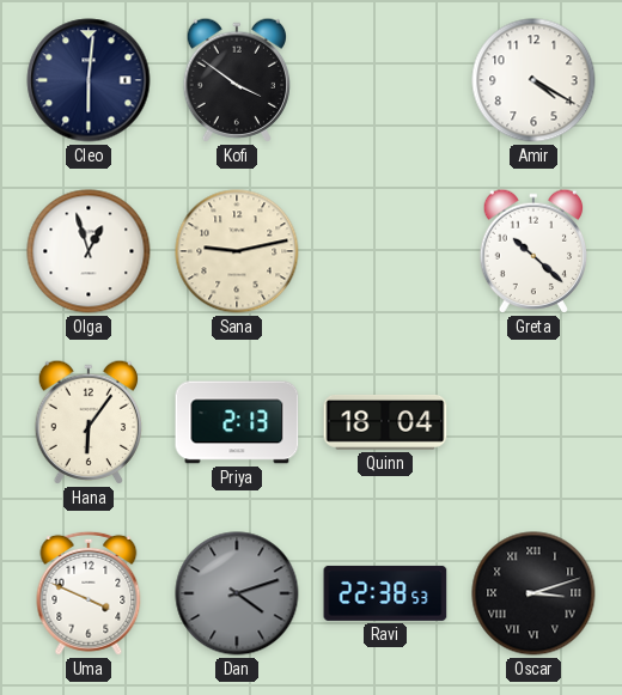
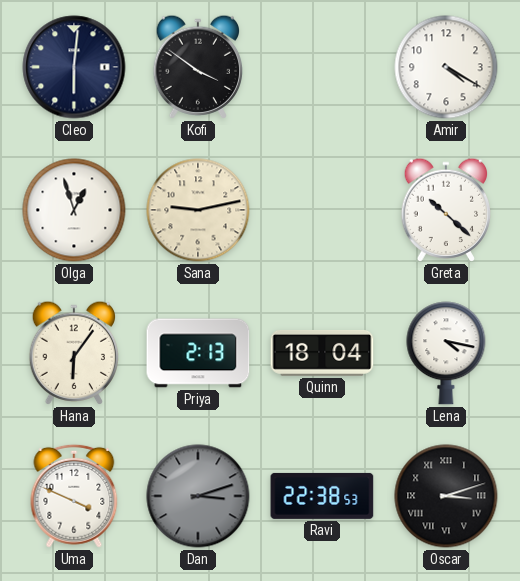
Lena: none -> 4:17
Dan: 4:12 -> 3:12
